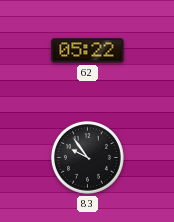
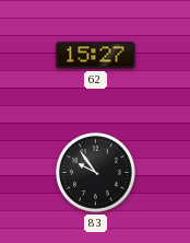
62: 05:22 -> 15:27
